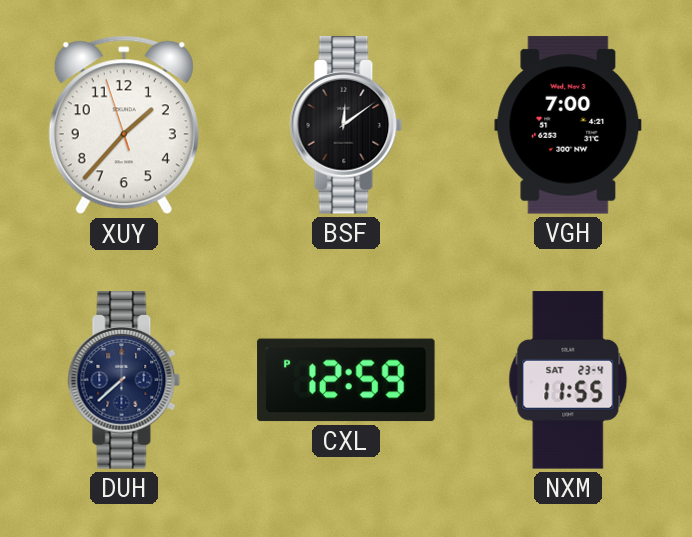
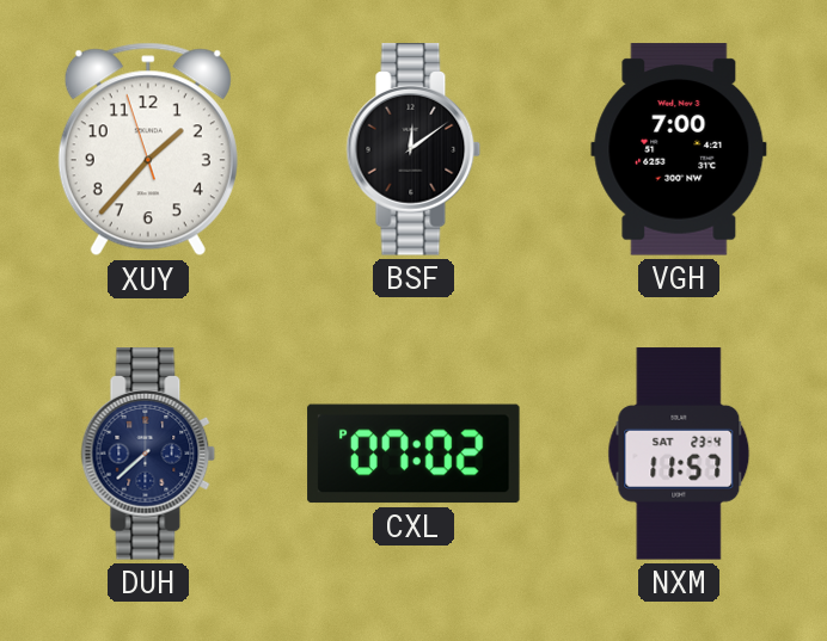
CXL: 12:59 -> 07:02
NXM: 11:55 -> 11:57
